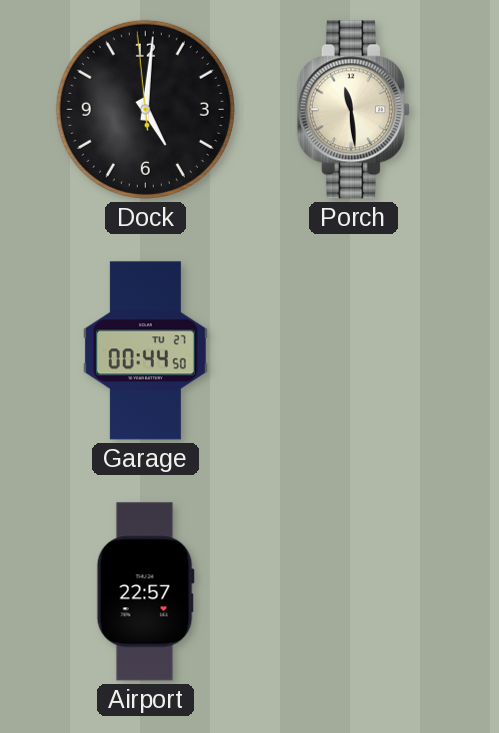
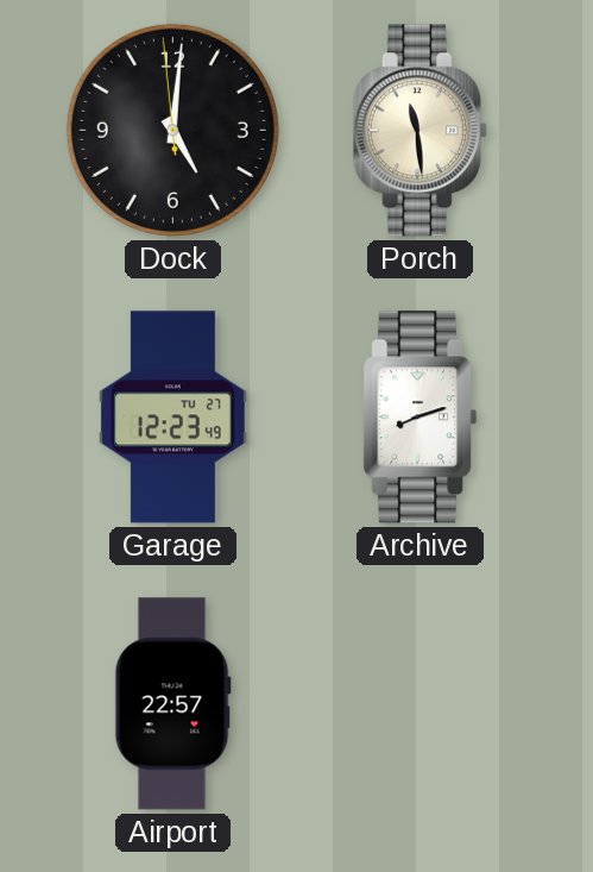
Garage: 00:44 -> 12:23
Archive: none -> 8:12
